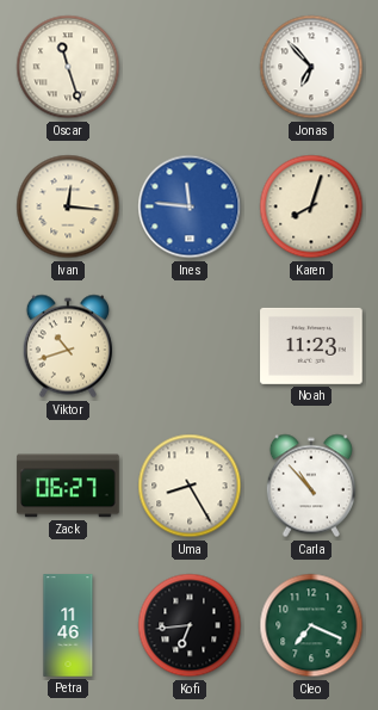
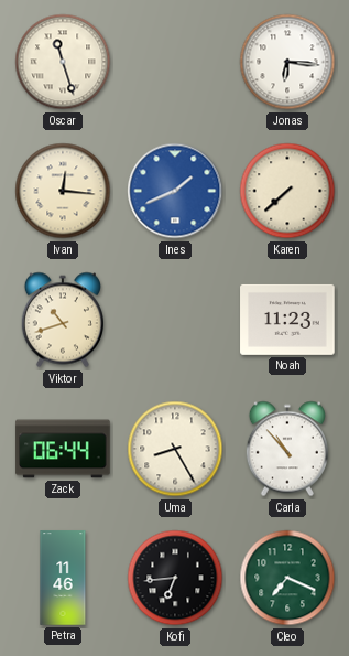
Jonas: 6:53 -> 6:16
Ines: 11:46 -> 1:41
Karen: 8:03 -> 7:38
Zack: 06:27 -> 06:44
